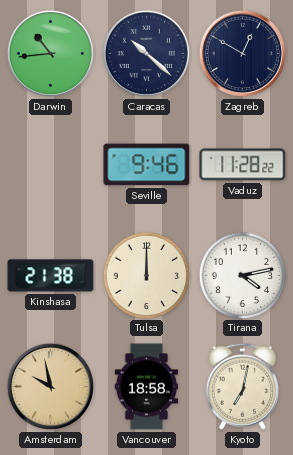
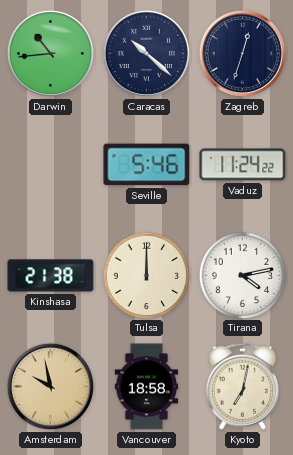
Zagreb: 12:50 -> 12:33
Seville: 9:46 -> 5:46
Vaduz: 11:28 -> 11:24
